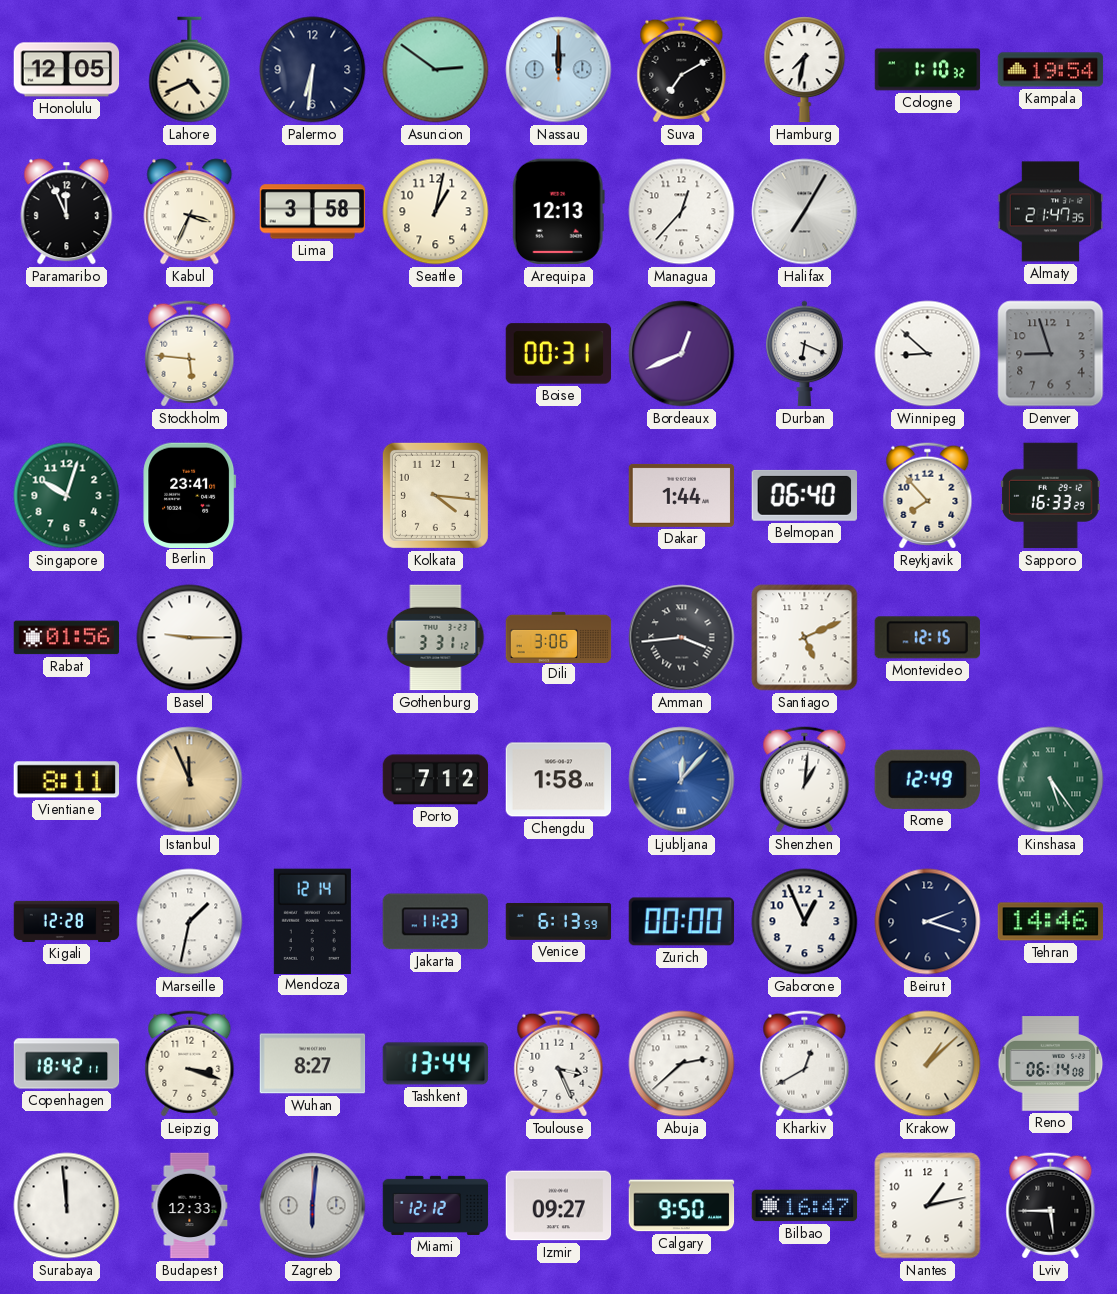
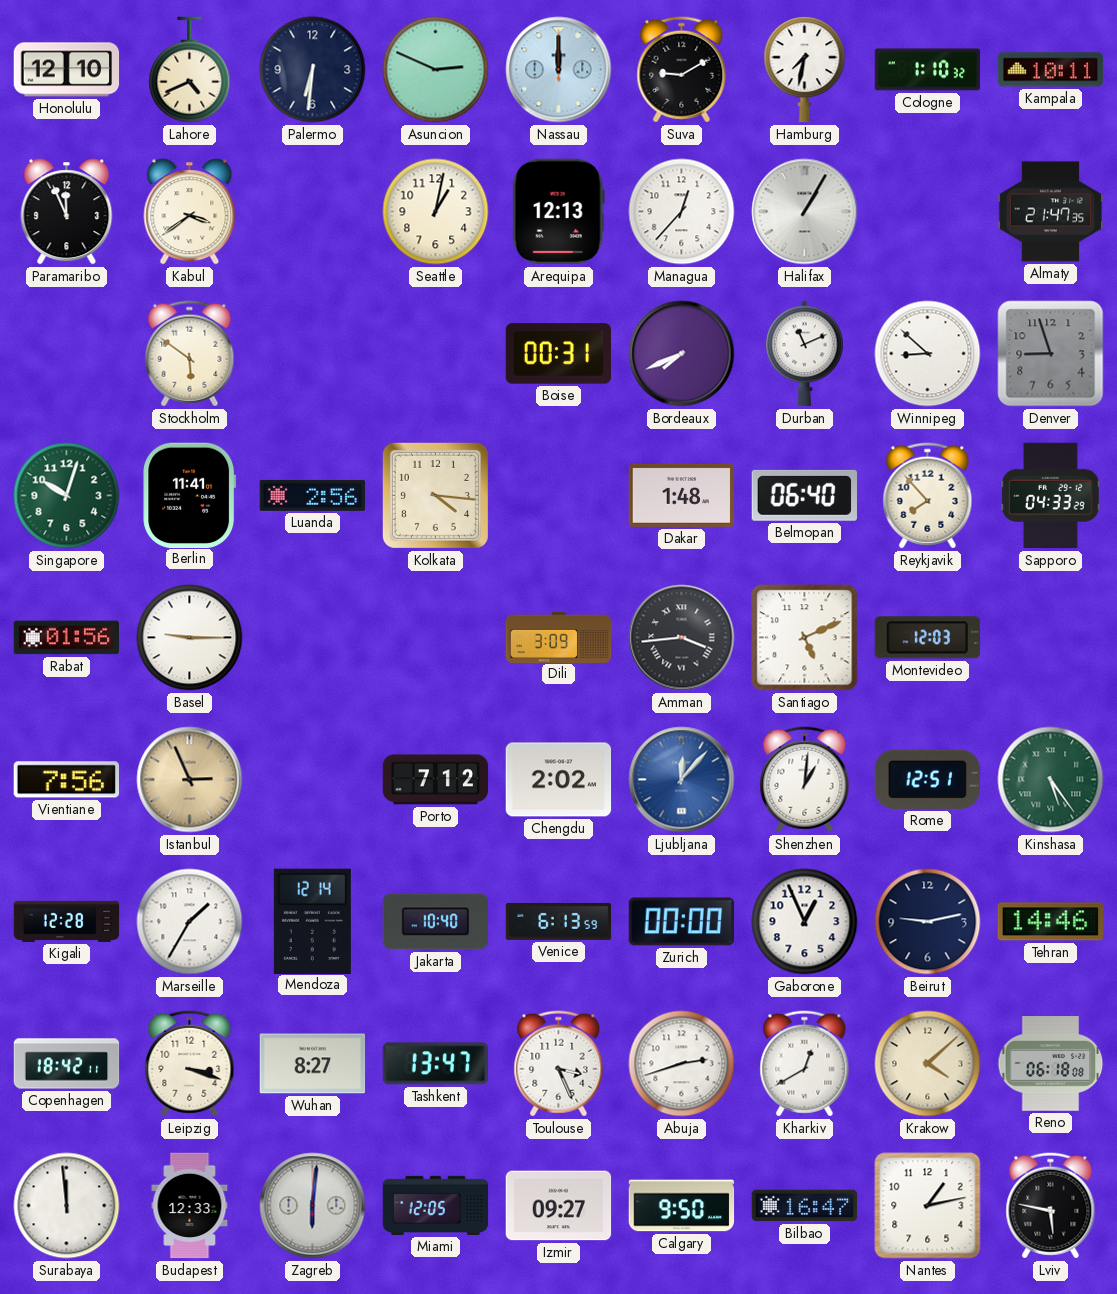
Honolulu: 12:05 -> 12:10
Asuncion: 2:51 -> 2:49
Suva: 7:10 -> 9:10
Kampala: 19:54 -> 10:11
Kabul: 3:34 -> 3:39
Lima: 3:58 -> none
Halifax: 7:05 -> 1:05
Stockholm: 5:46 -> 5:51
Bordeaux: 12:41 -> 7:41
Durban: 6:19 -> 11:11
Berlin: 23:41 -> 11:41
Luanda: none -> 2:56
Dakar: 1:44 -> 1:48
Sapporo: 16:33 -> 04:33
Gothenburg: 3:31 -> none
Dili: 3:06 -> 3:09
Montevideo: 12:15 -> 12:03
Vientiane: 8:11 -> 7:56
Istanbul: 11:56 -> 2:56
Chengdu: 1:58 -> 2:02
Rome: 12:49 -> 12:51
Marseille: 1:32 -> 1:35
Jakarta: 11:23 -> 10:40
Beirut: 2:18 -> 9:13
Tashkent: 13:44 -> 13:47
Abuja: 2:38 -> 2:42
Krakow: 1:08 -> 4:08
Reno: 06:14 -> 06:18
Miami: 12:12 -> 12:05
Lviv: 5:45 -> 5:47
